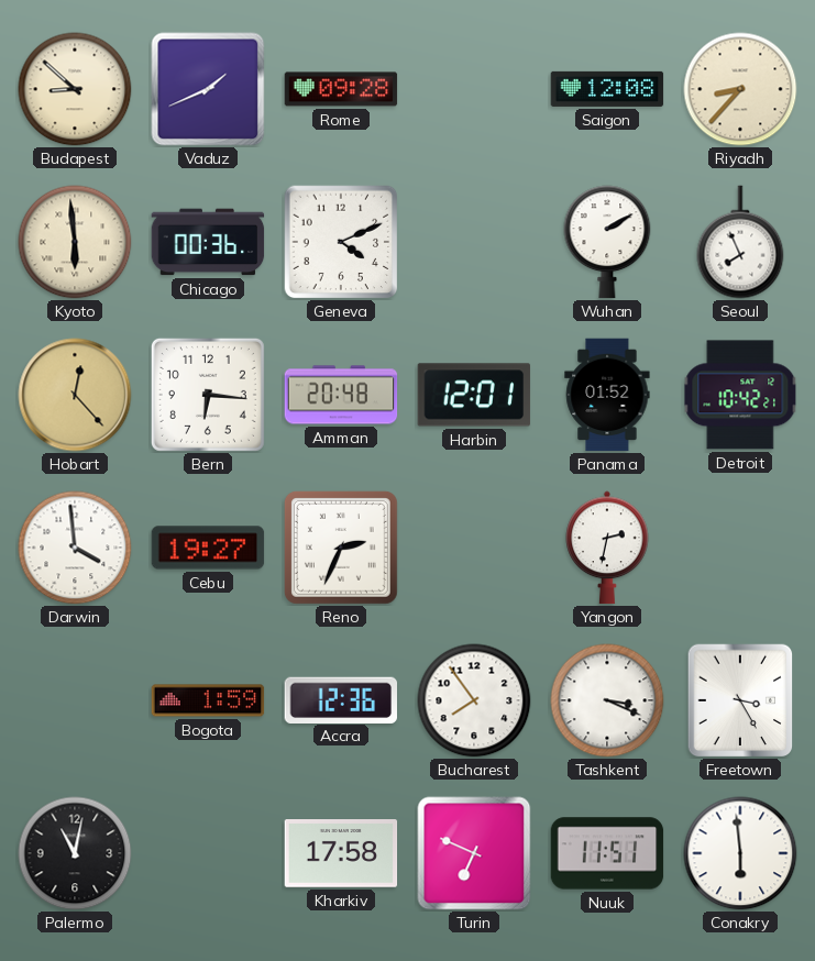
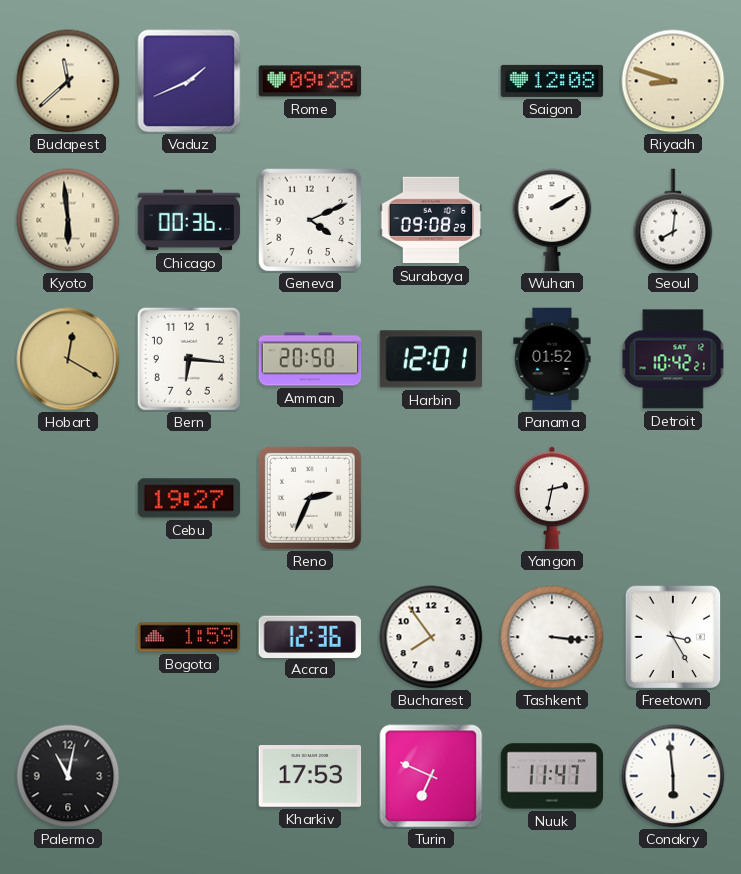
Budapest: 8:52 -> 11:38
Riyadh: 8:37 -> 8:48
Surabaya: none -> 09:08
Seoul: 7:56 -> 8:01
Hobart: 12:23 -> 12:20
Amman: 20:48 -> 20:50
Darwin: 3:59 -> none
Tashkent: 3:19 -> 3:16
Kharkiv: 17:58 -> 17:53
Nuuk: 11:51 -> 11:47
